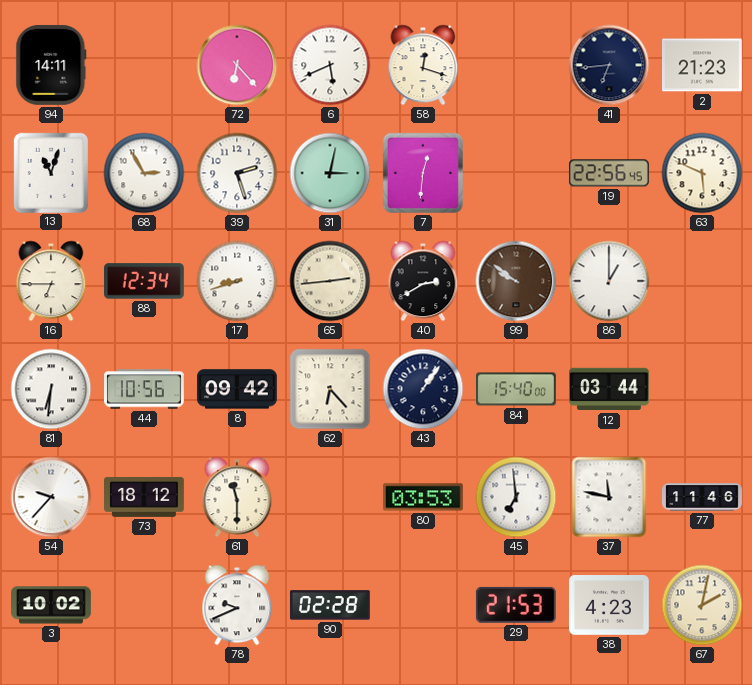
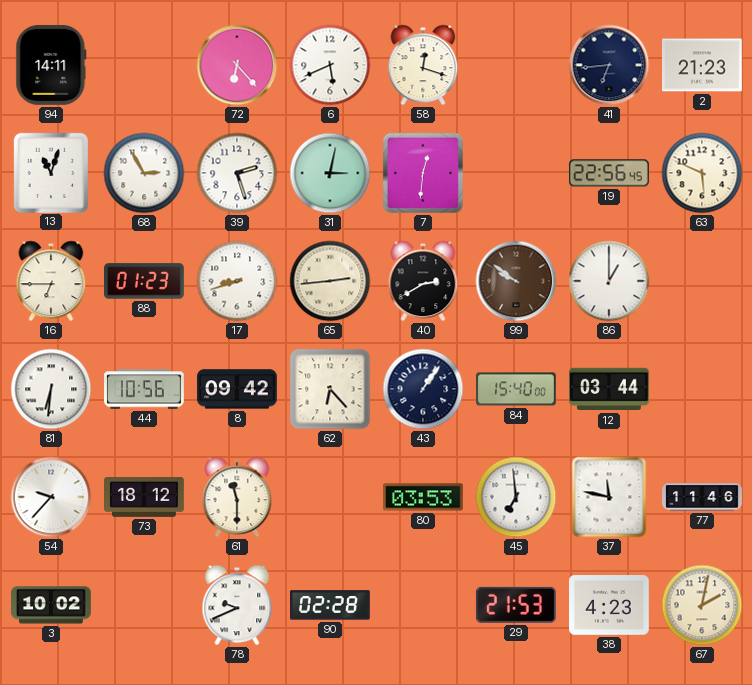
88: 12:34 -> 01:23
